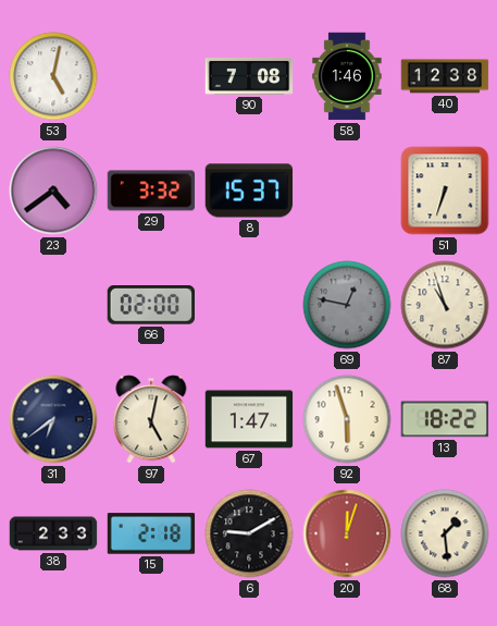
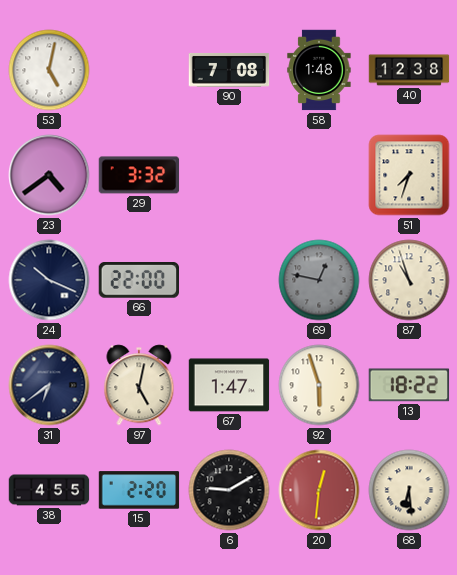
58: 1:46 -> 1:48
8: 15:37 -> none
51: 6:33 -> 7:33
24: none -> 10:19
66: 02:00 -> 22:00
38: 2:33 -> 4:55
15: 2:18 -> 2:20
20: 12:03 -> 12:31
68: 1:29 -> 6:29
